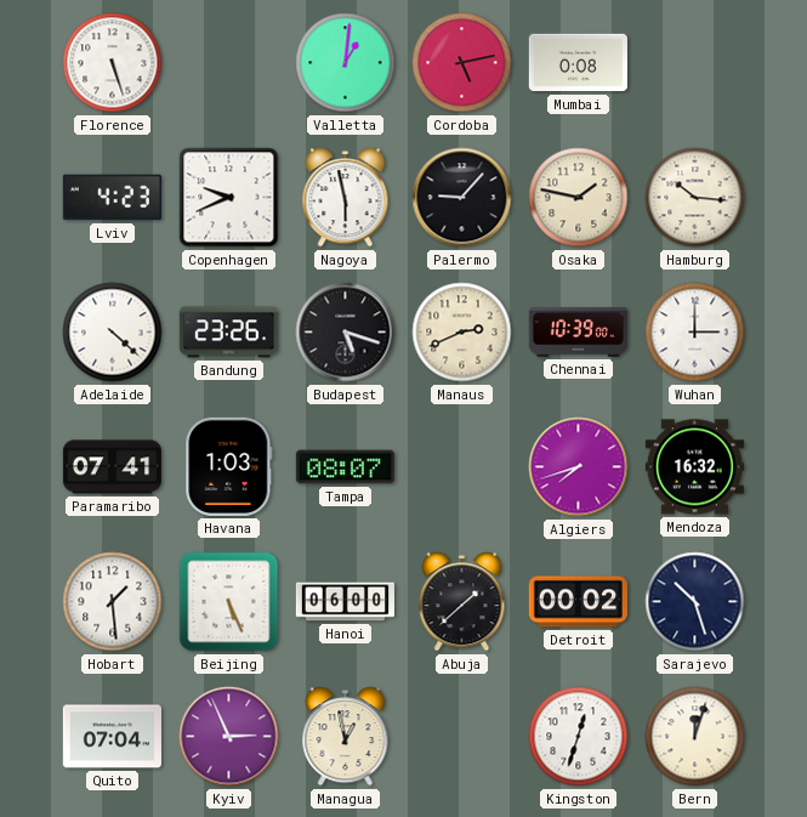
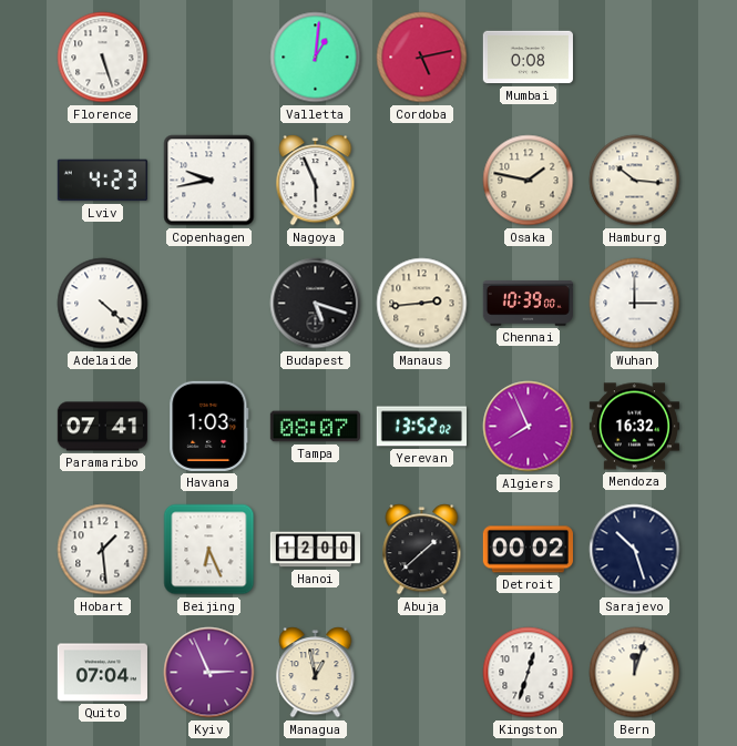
Copenhagen: 9:41 -> 9:43
Nagoya: 5:58 -> 5:56
Palermo: 9:07 -> none
Bandung: 23:26 -> none
Manaus: 2:41 -> 2:44
Yerevan: none -> 13:52
Algiers: 7:42 -> 7:56
Beijing: 5:26 -> 6:26
Hanoi: 06:00 -> 12:00
